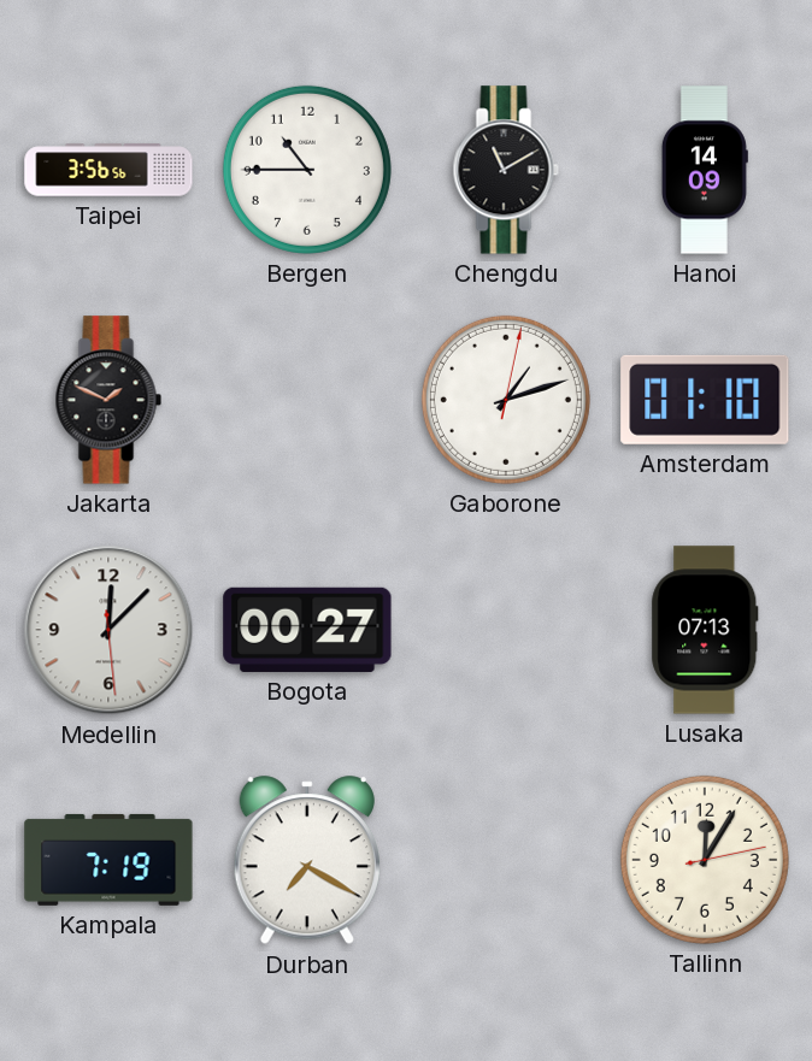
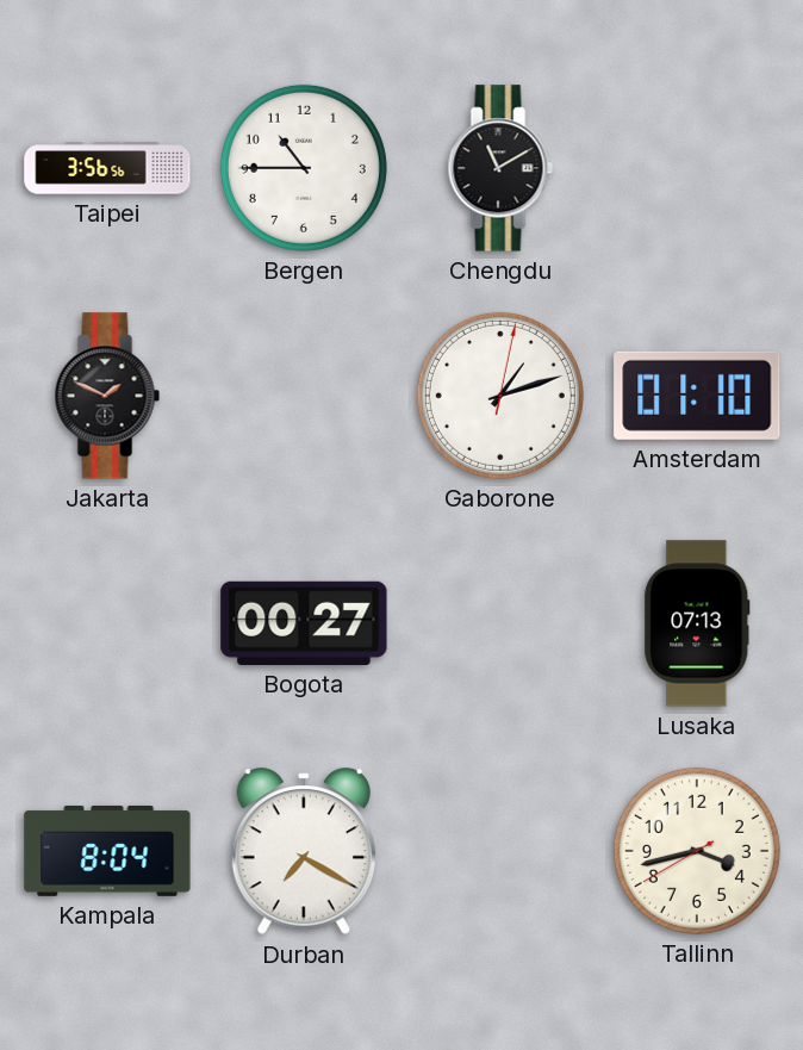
Hanoi: 14:09 -> none
Medellin: 12:07 -> none
Kampala: 7:19 -> 8:04
Tallinn: 12:05 -> 3:42
